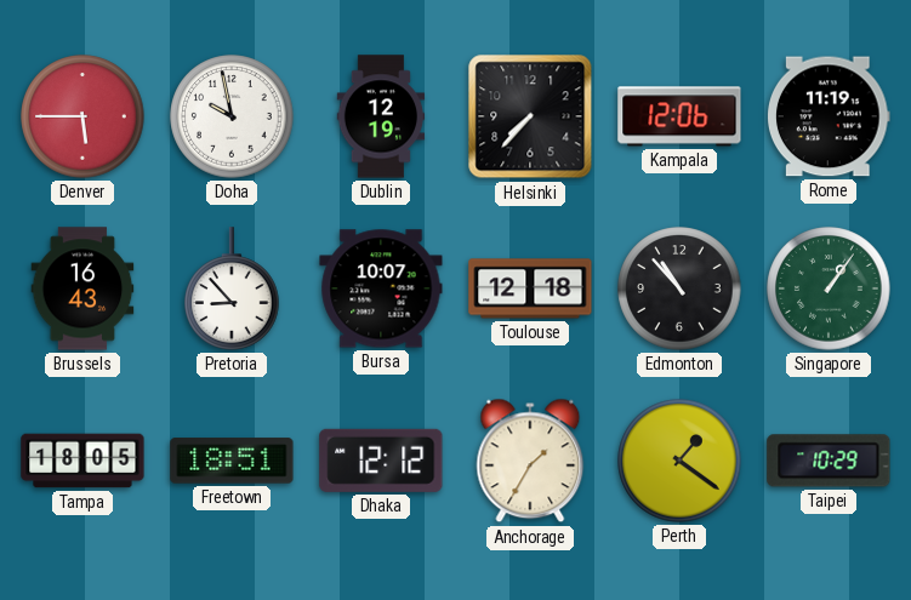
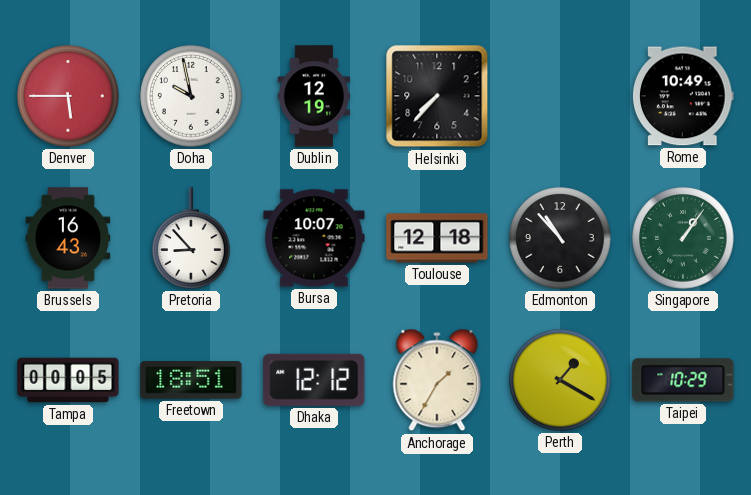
Kampala: 12:06 -> none
Rome: 11:19 -> 10:49
Tampa: 18:05 -> 00:05
Perth: 1:21 -> 1:20
